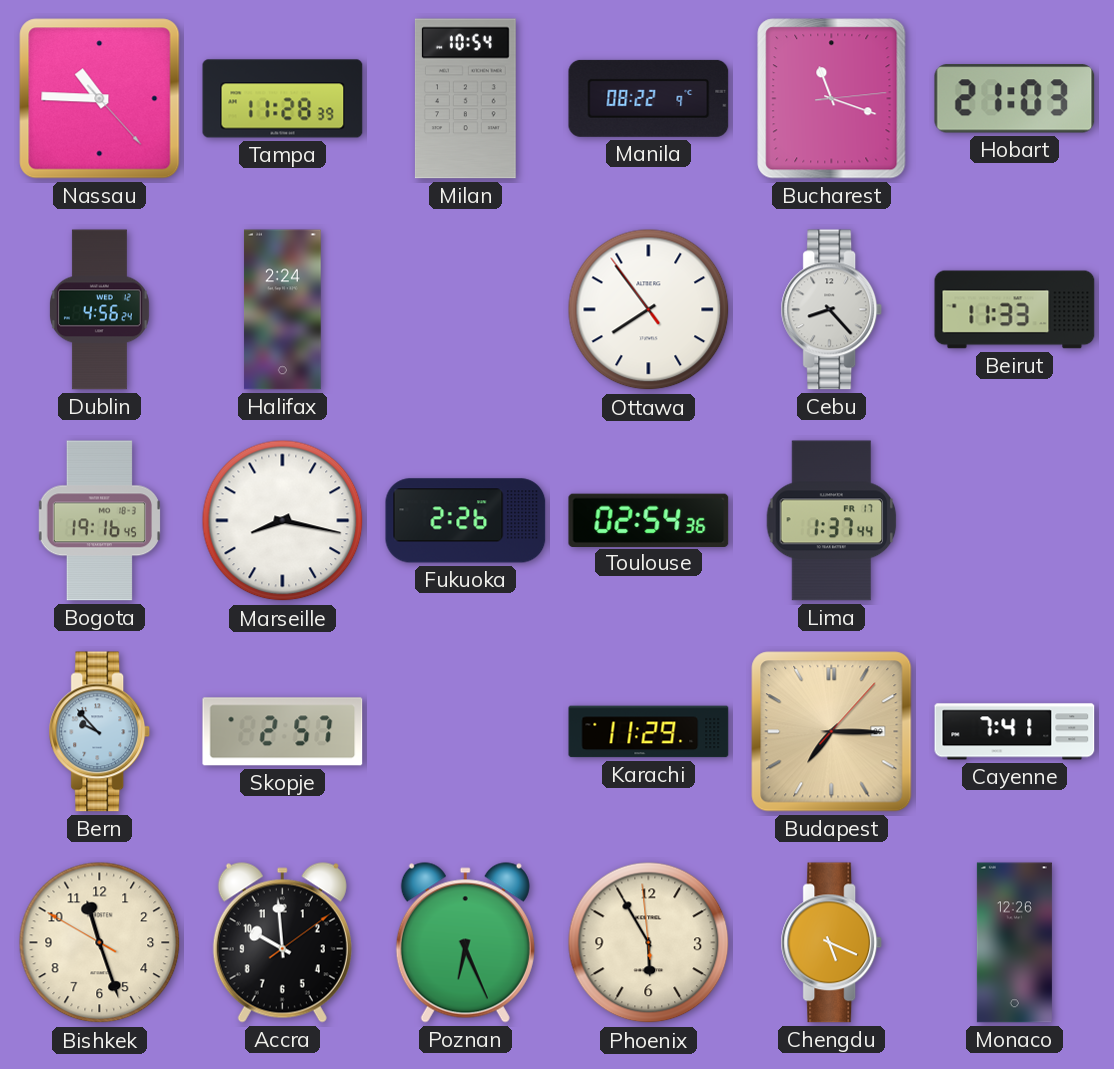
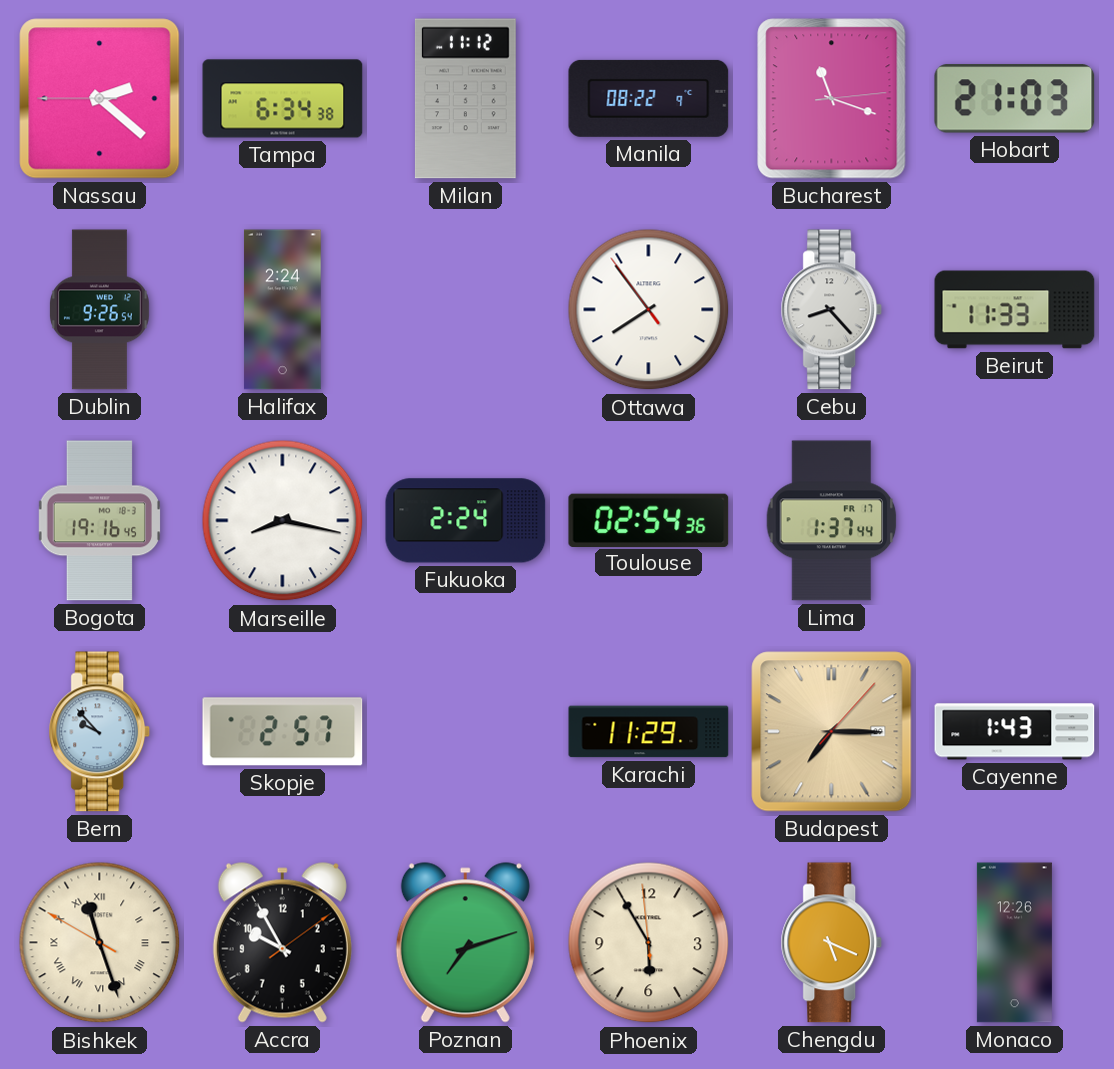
Nassau: 10:45 -> 2:21
Tampa: 11:28 -> 6:34
Milan: 10:54 -> 11:12
Dublin: 4:56 -> 9:26
Fukuoka: 2:26 -> 2:24
Cayenne: 7:41 -> 1:43
Bishkek numerals: Arabic -> Roman
Accra: 9:59 -> 9:55
Poznan: 6:26 -> 7:12
